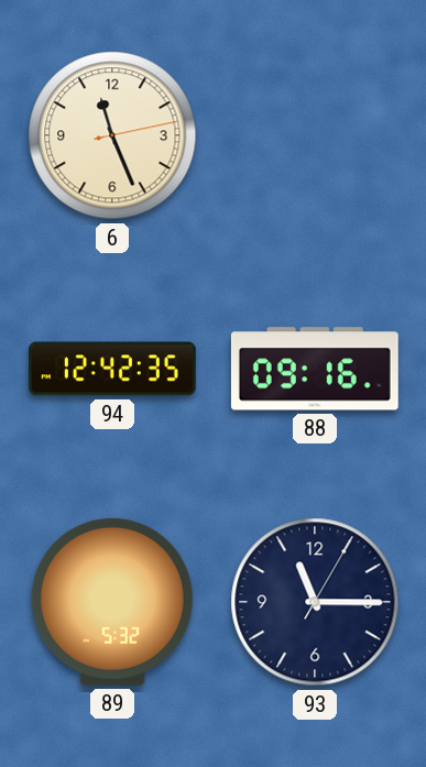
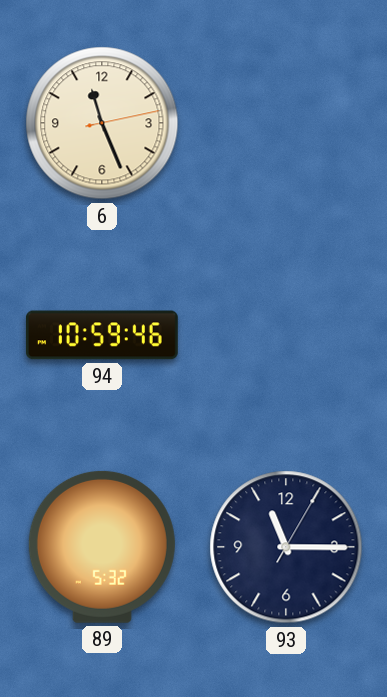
94: 12:42 -> 10:59
88: 09:16 -> none
